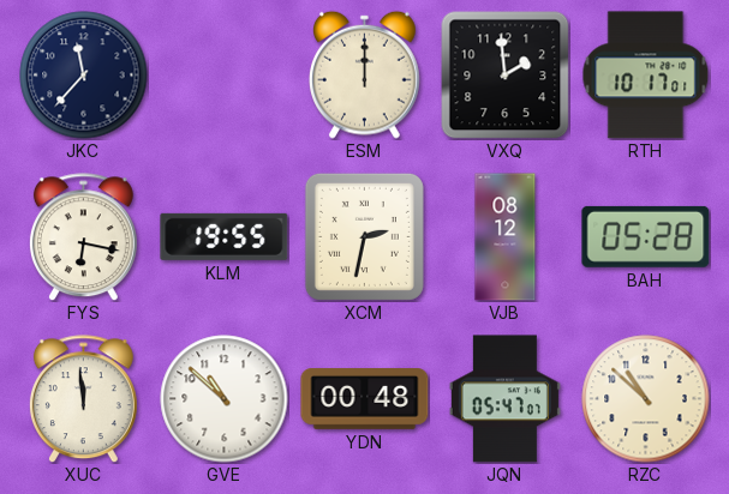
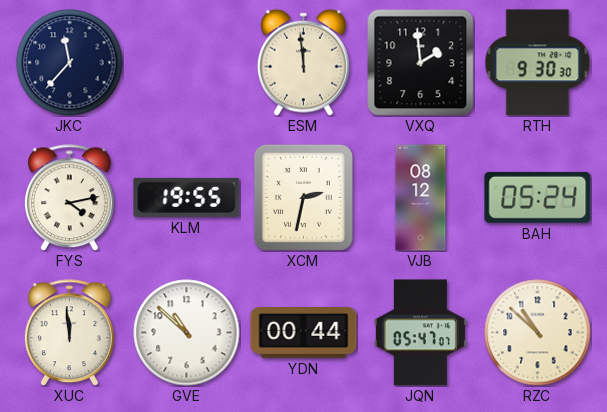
ESM: 12:00 -> 11:59
RTH: 10:17 -> 9:30
FYS: 6:17 -> 4:13
BAH: 05:28 -> 05:24
YDN: 00:48 -> 00:44
